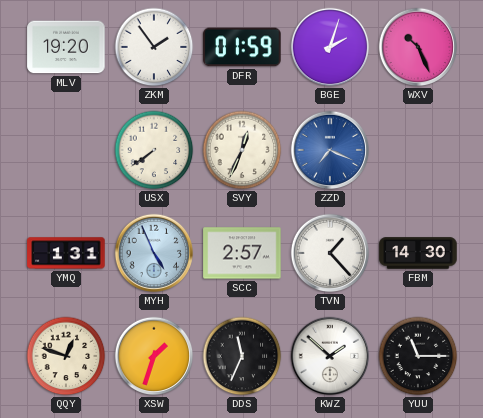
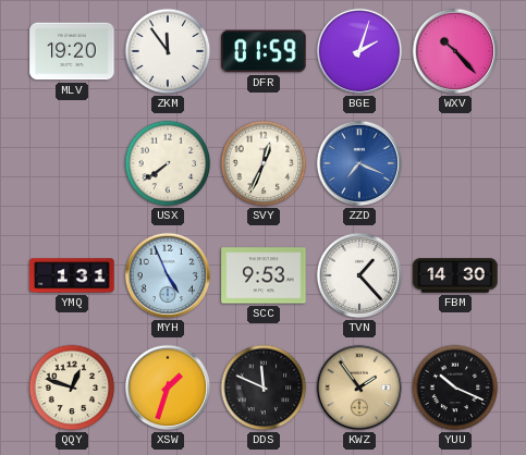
ZKM: 1:54 -> 11:54
WXV: 10:26 -> 10:23
SCC: 2:57 -> 9:53
DDS: 11:34 -> 11:49
KWZ: 1:52 -> 1:54
KWZ dial: white -> champagne
YUU: 11:15 -> 10:19
